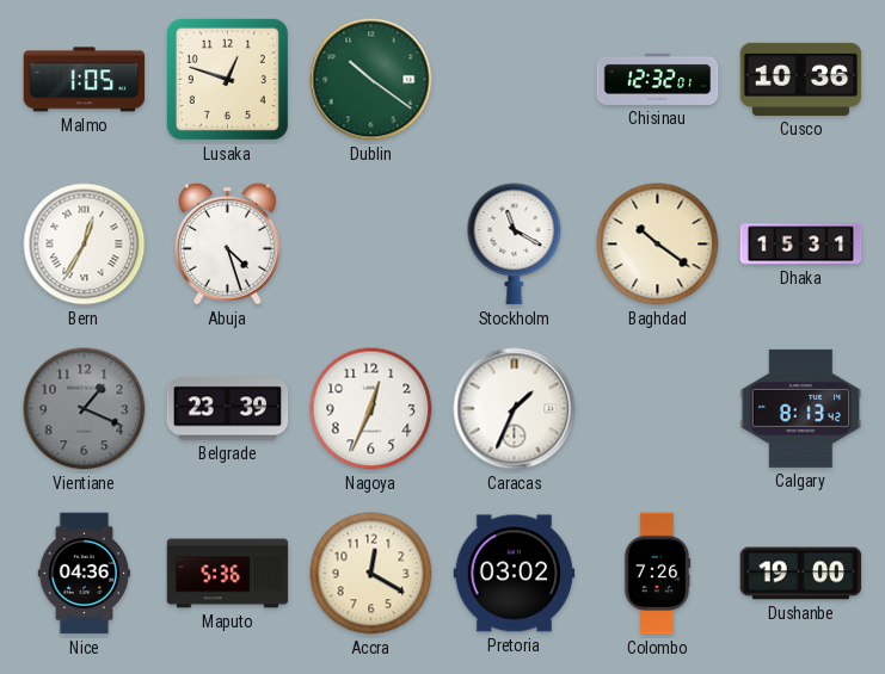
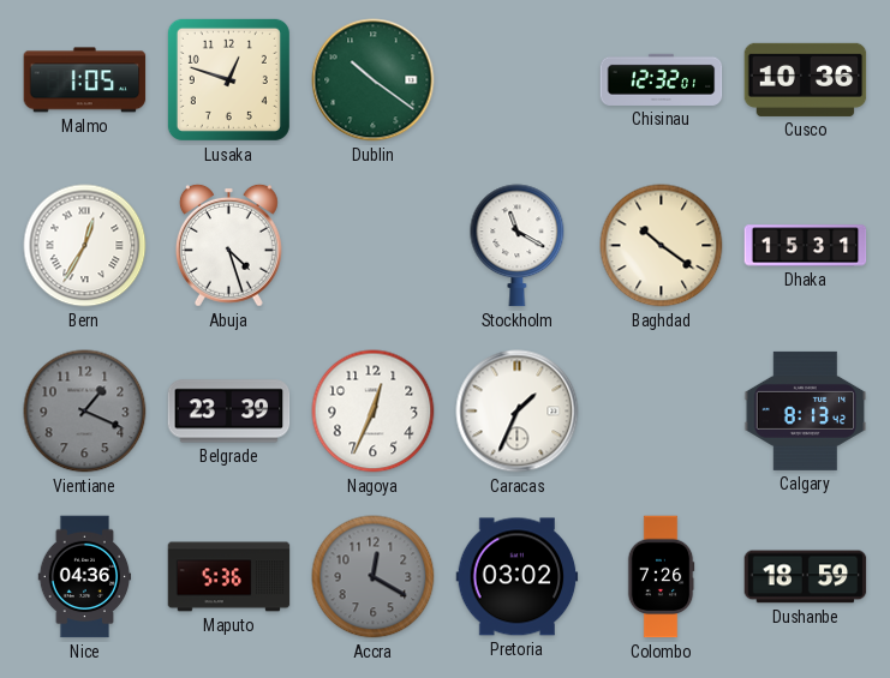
Accra dial: cream -> grey
Dushanbe: 19:00 -> 18:59
